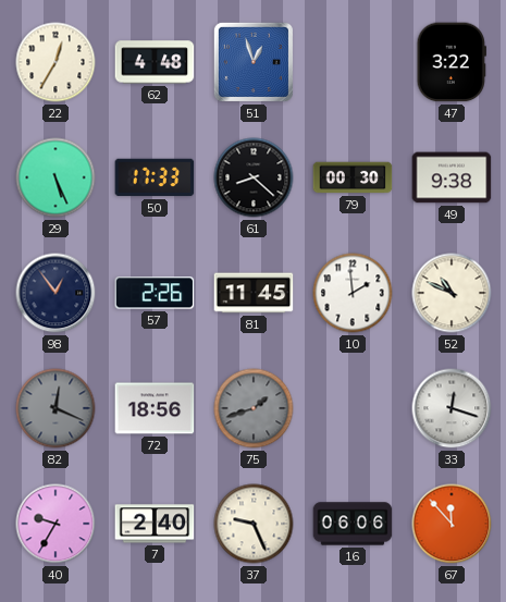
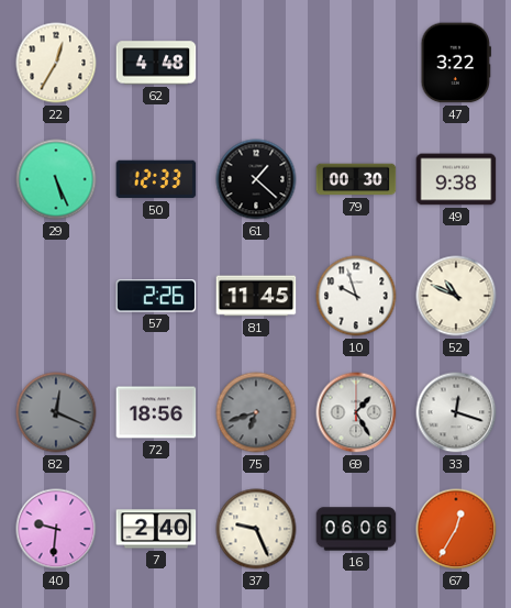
51: 12:57 -> none
50: 17:33 -> 12:33
61: 8:22 -> 1:22
98: 12:54 -> none
10: 1:59 -> 9:57
75: 1:42 -> 6:42
69: none -> 1:25
40: 9:35 -> 9:31
67: 11:53 -> 12:35
